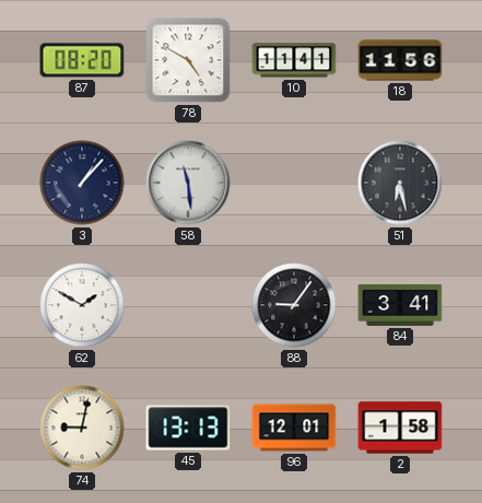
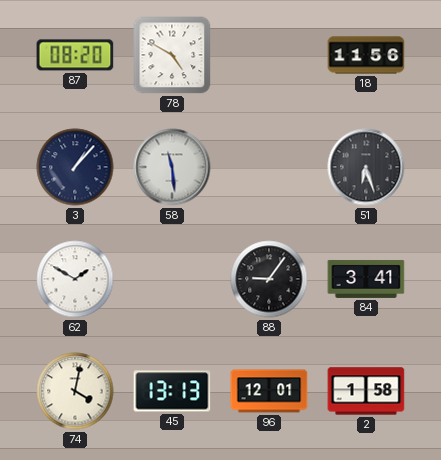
10: 11:41 -> none
51: 6:28 -> 6:27
74: 9:02 -> 4:02
